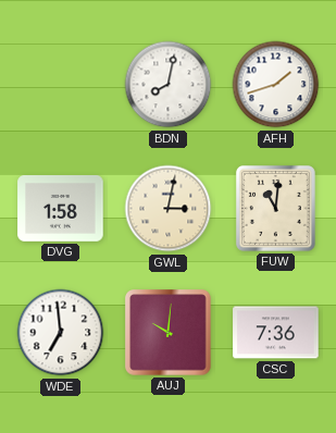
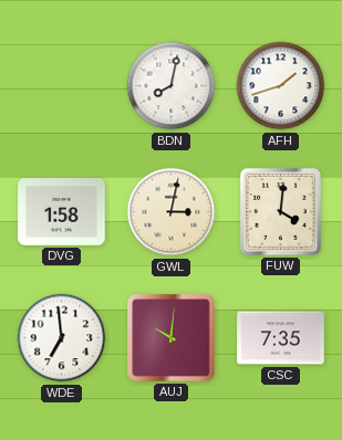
FUW: 11:01 -> 4:01
CSC: 7:36 -> 7:35
